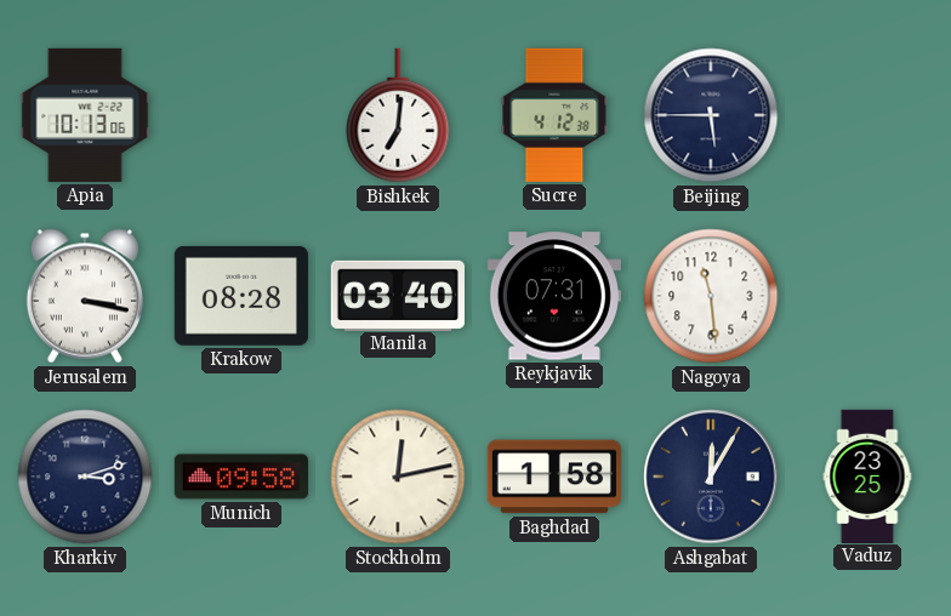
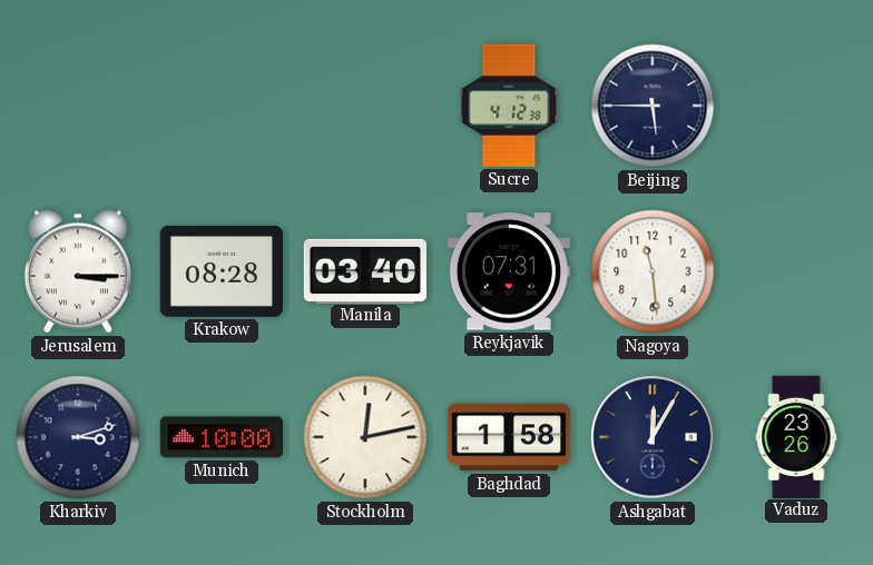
Apia: 10:13 -> none
Bishkek: 7:01 -> none
Jerusalem: 3:17 -> 3:15
Munich: 09:58 -> 10:00
Vaduz: 23:25 -> 23:26
